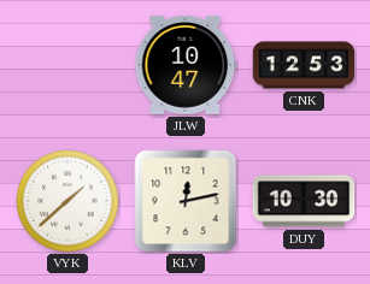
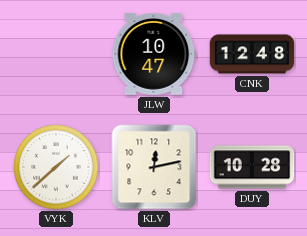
CNK: 12:53 -> 12:48
DUY: 10:30 -> 10:28
